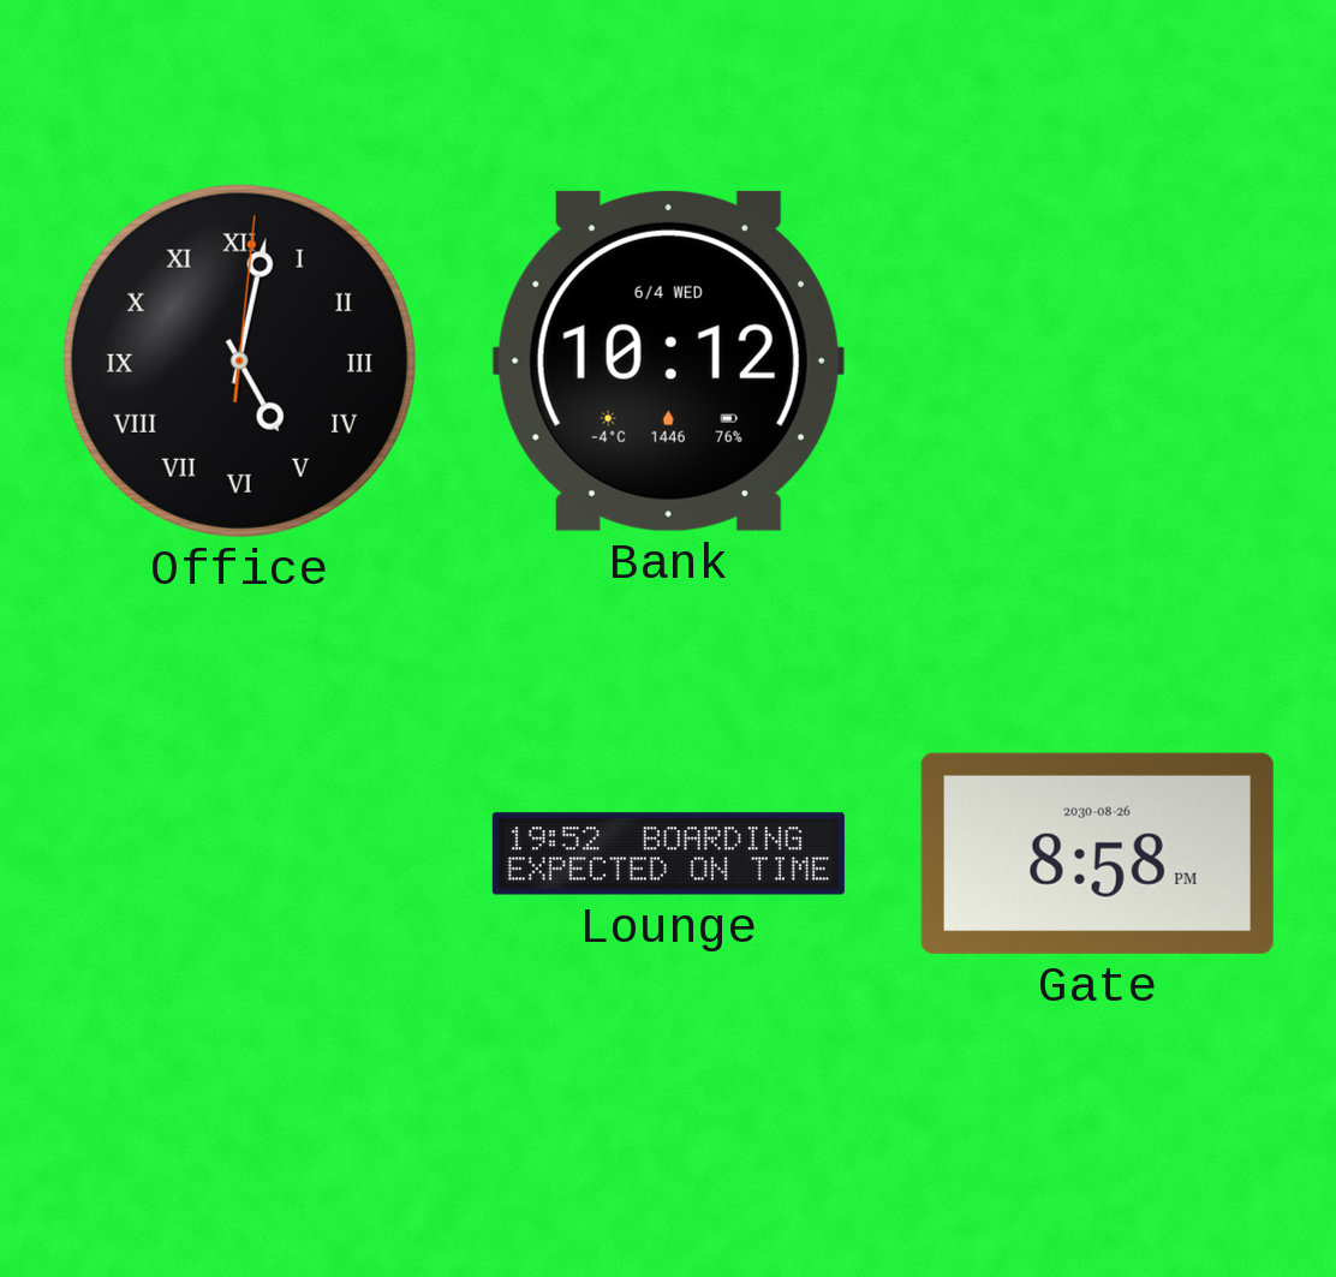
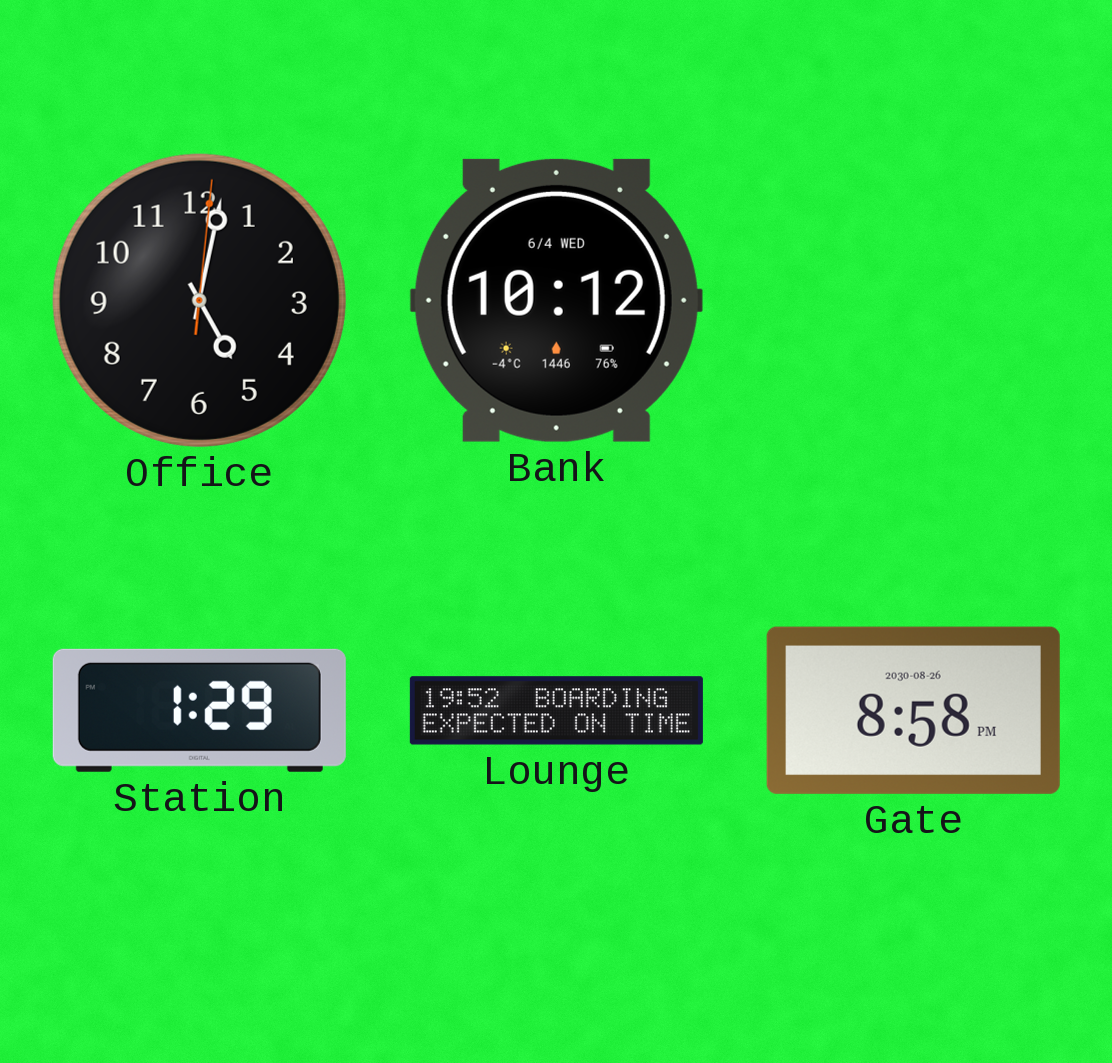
Office numerals: Roman -> Arabic
Station: none -> 1:29
